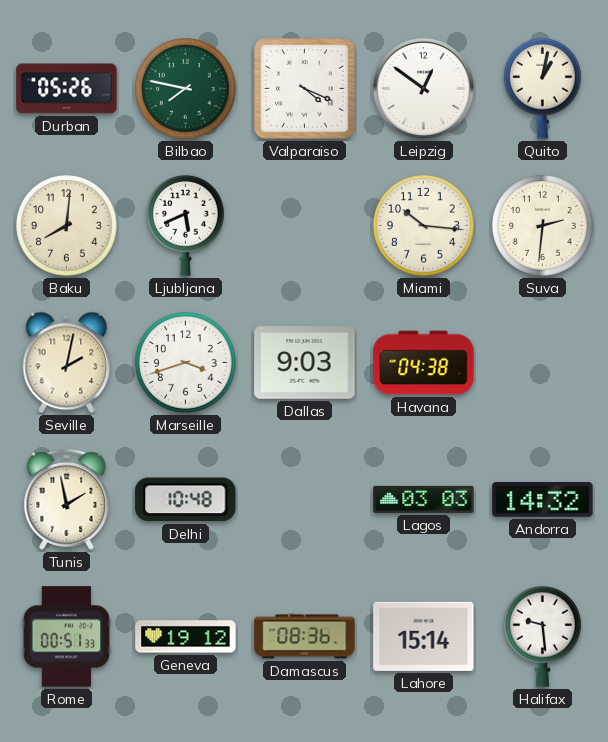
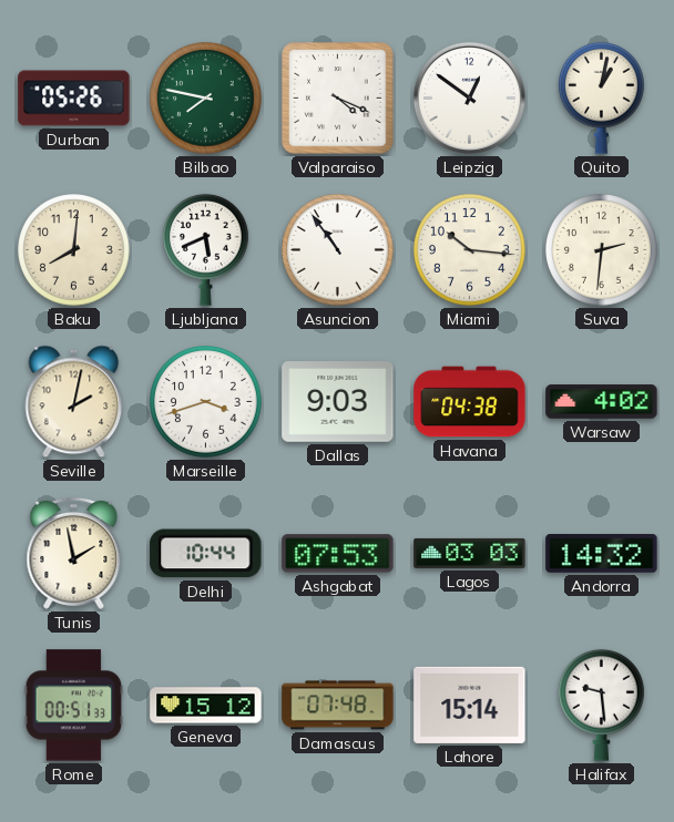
Asuncion: none -> 10:54
Warsaw: none -> 4:02
Delhi: 10:48 -> 10:44
Ashgabat: none -> 07:53
Geneva: 19:12 -> 15:12
Damascus: 08:36 -> 07:48
